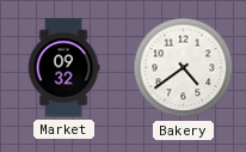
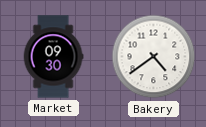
Market: 09:32 -> 09:30
